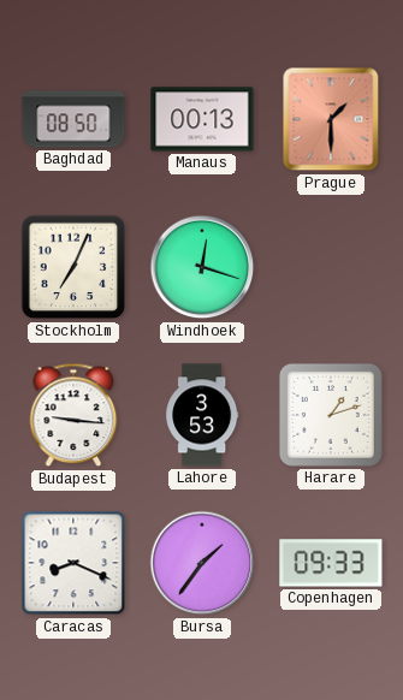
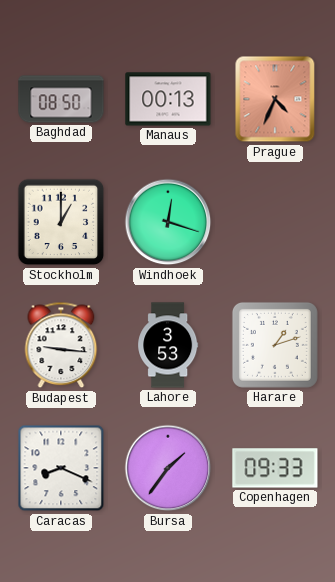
Prague: 1:30 -> 4:34
Stockholm: 7:04 -> 1:00
